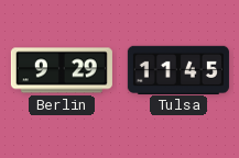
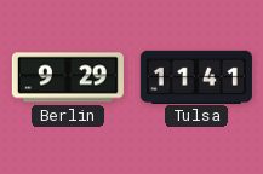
Tulsa: 11:45 -> 11:41
